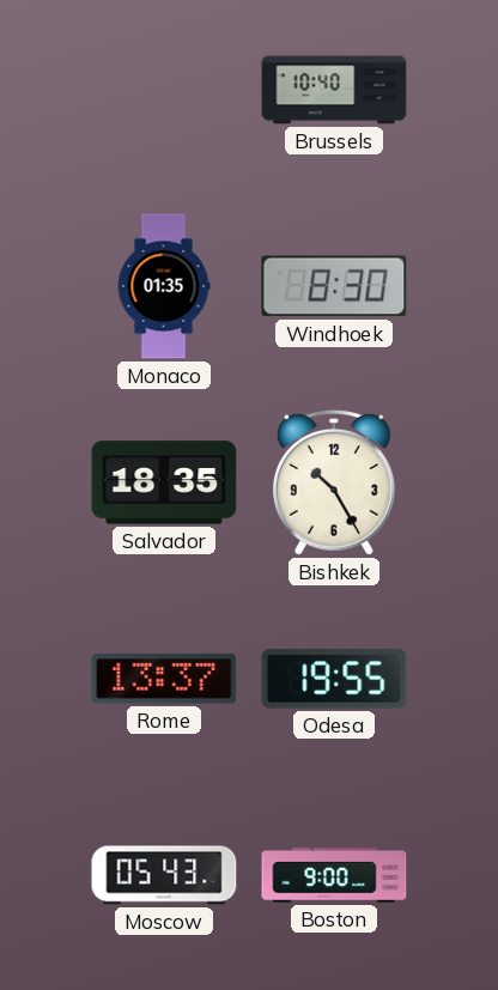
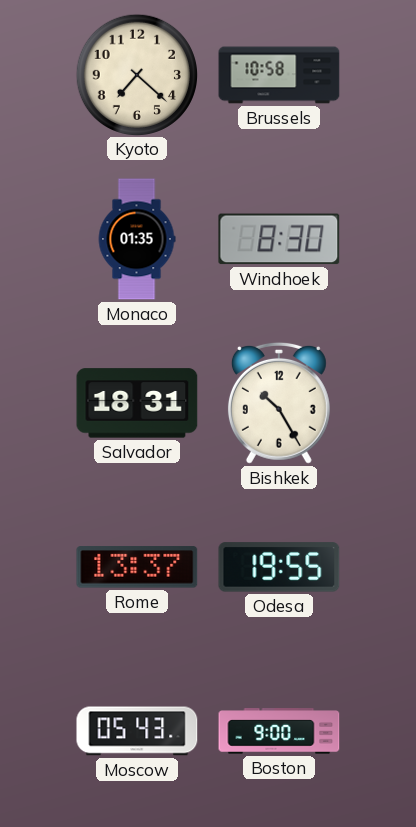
Kyoto: none -> 7:22
Brussels: 10:40 -> 10:58
Salvador: 18:35 -> 18:31
